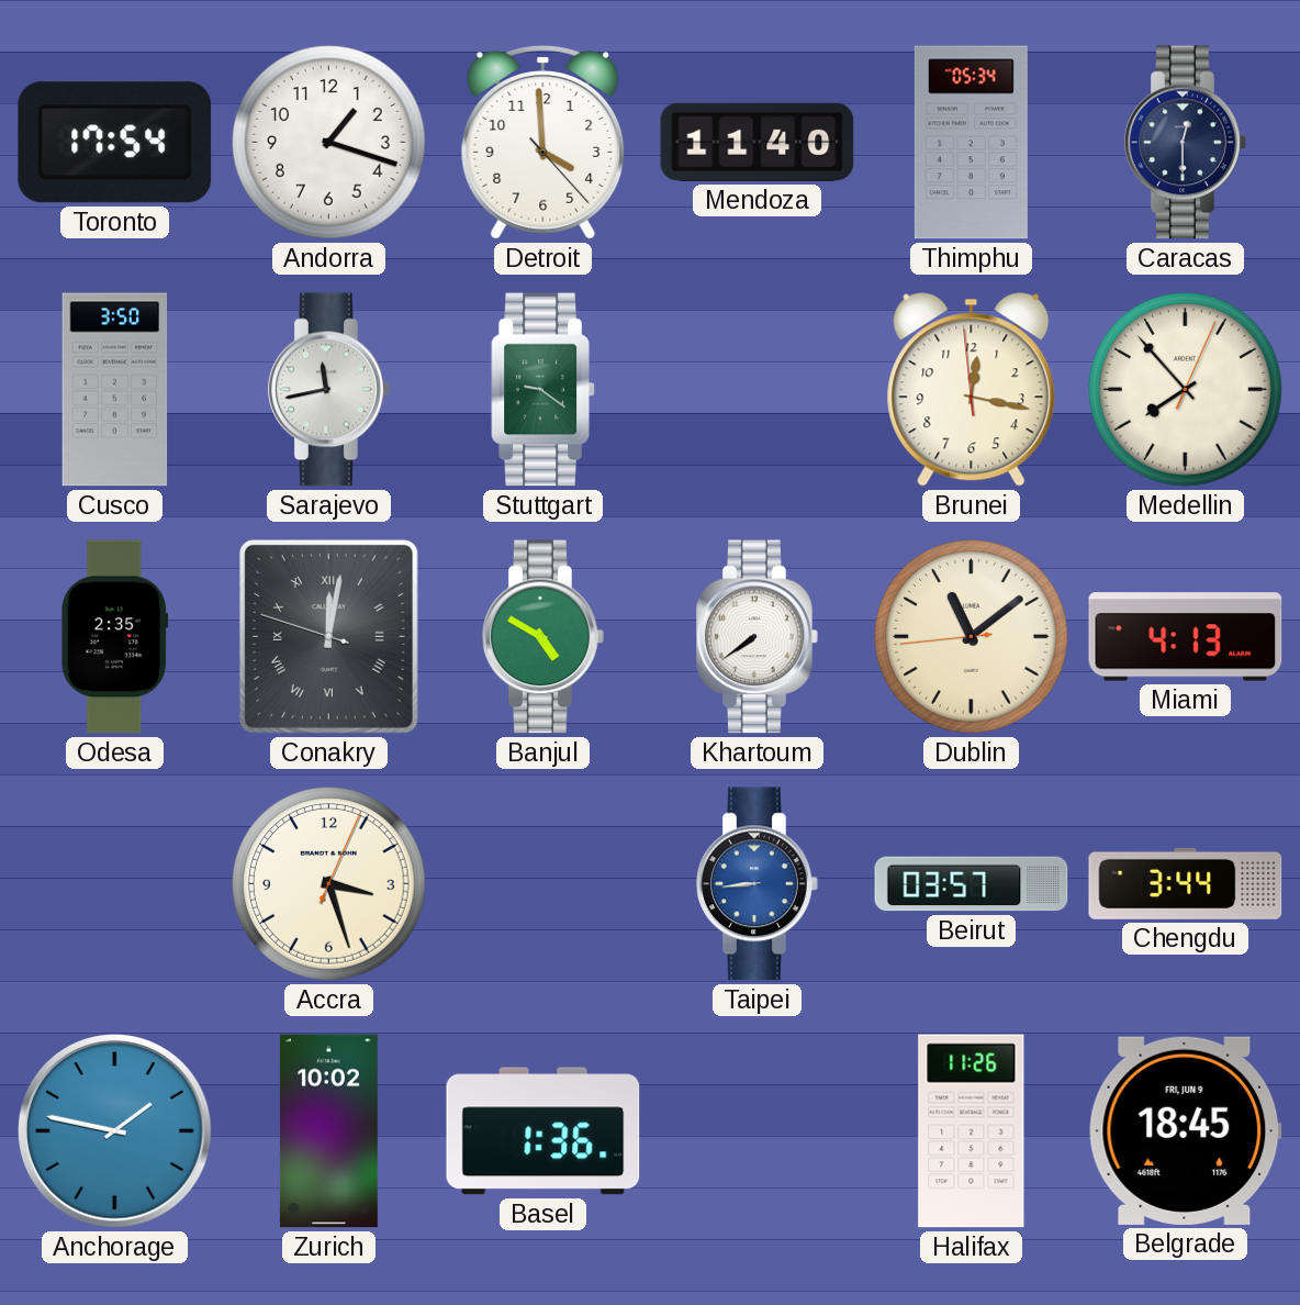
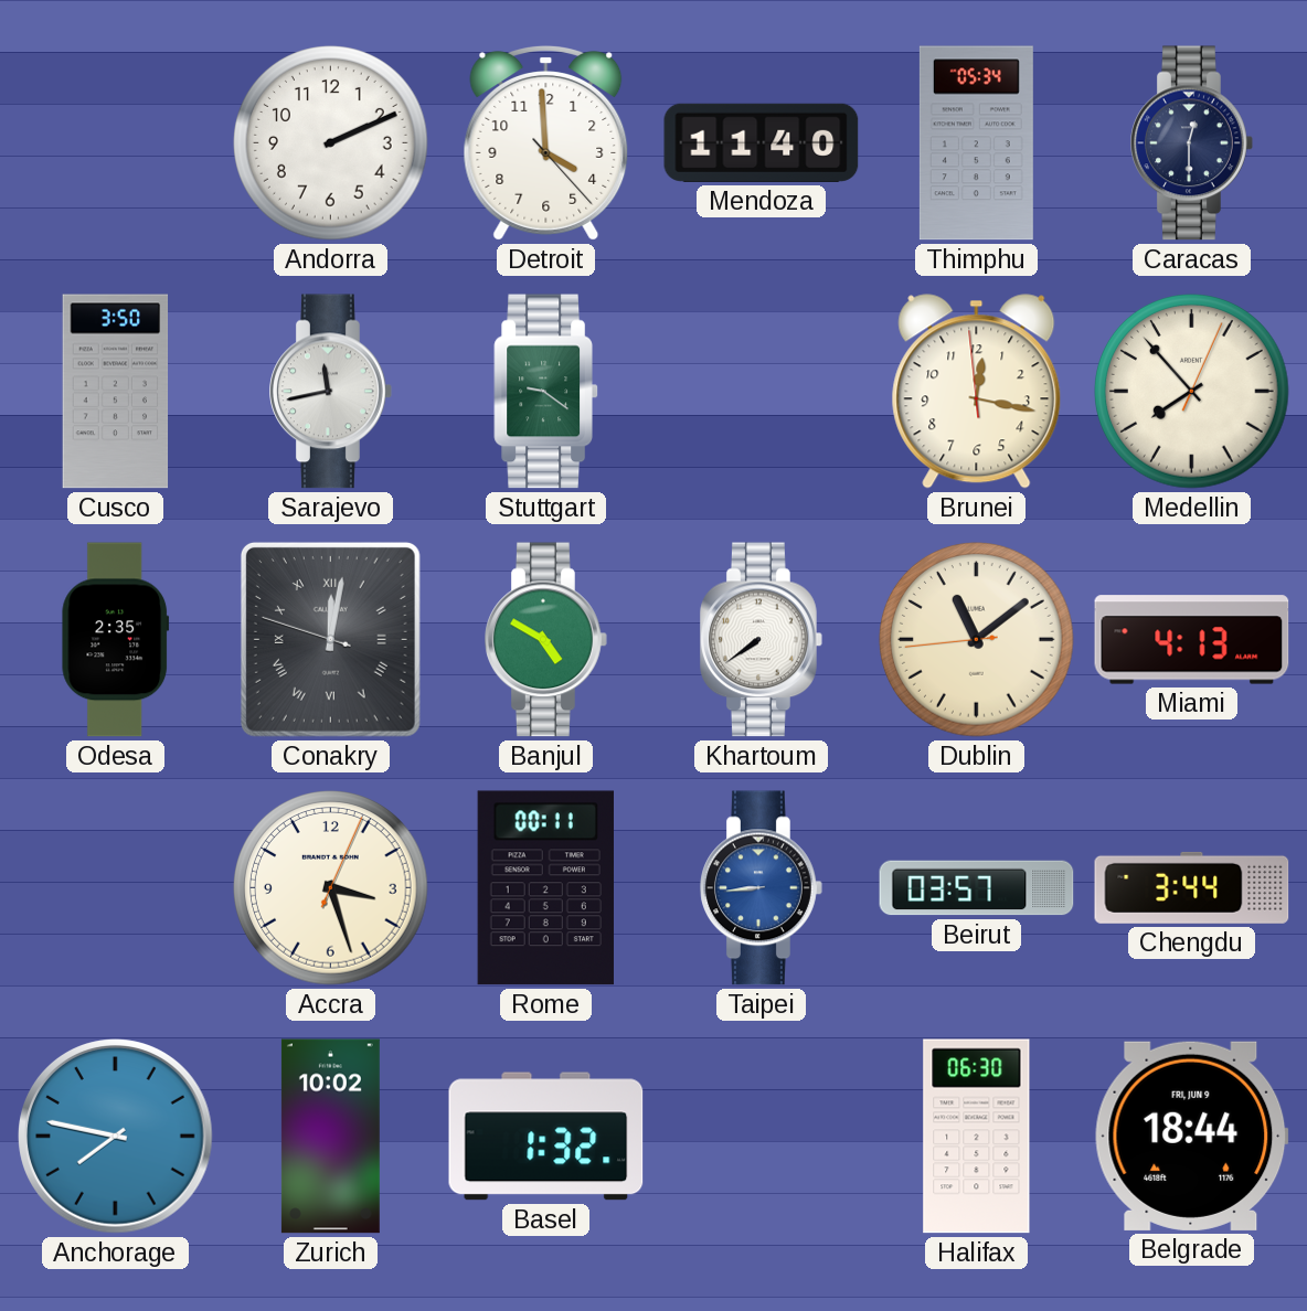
Toronto: 17:54 -> none
Andorra: 1:18 -> 2:11
Rome: none -> 00:11
Anchorage: 1:47 -> 7:47
Basel: 1:36 -> 1:32
Halifax: 11:26 -> 06:30
Belgrade: 18:45 -> 18:44
